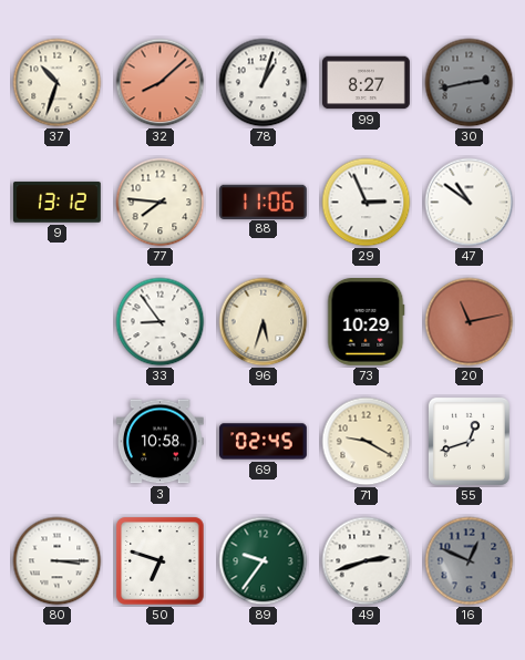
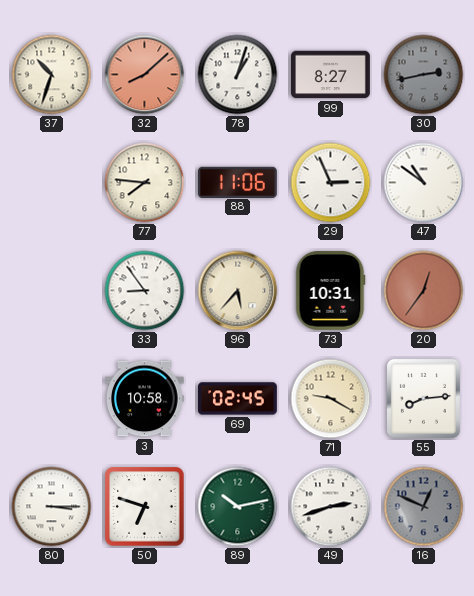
9: 13:12 -> none
96: 5:33 -> 5:37
73: 10:29 -> 10:31
20: 11:13 -> 12:36
55: 12:42 -> 8:14
89: 9:36 -> 10:13
